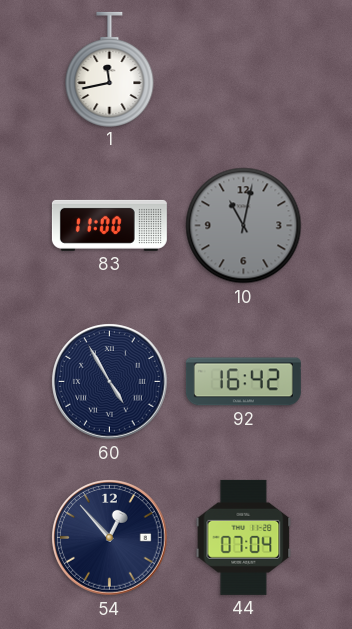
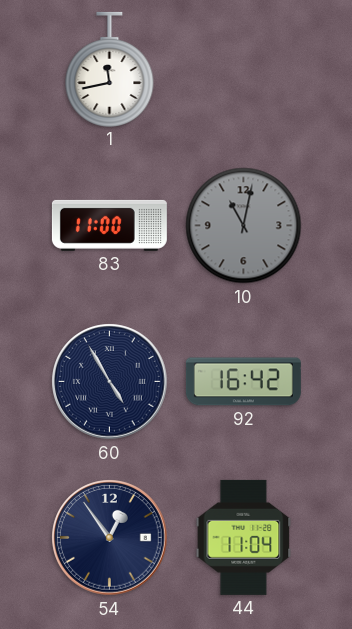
54: 12:53 -> 12:54
44: 07:04 -> 11:04
